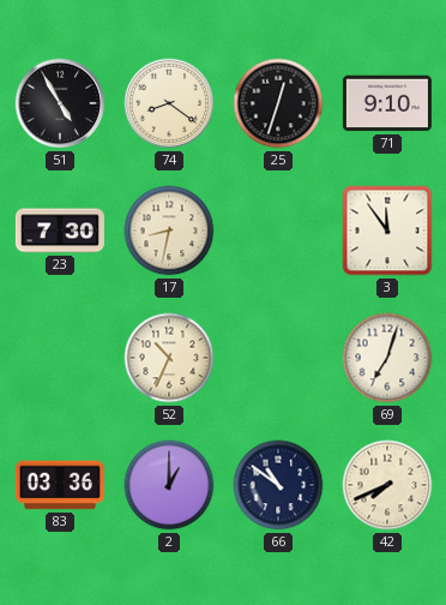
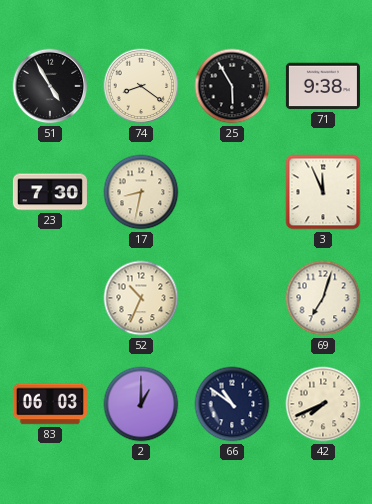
25: 12:33 -> 5:55
71: 9:10 -> 9:38
3: 11:54 -> 11:56
83: 03:36 -> 06:03
